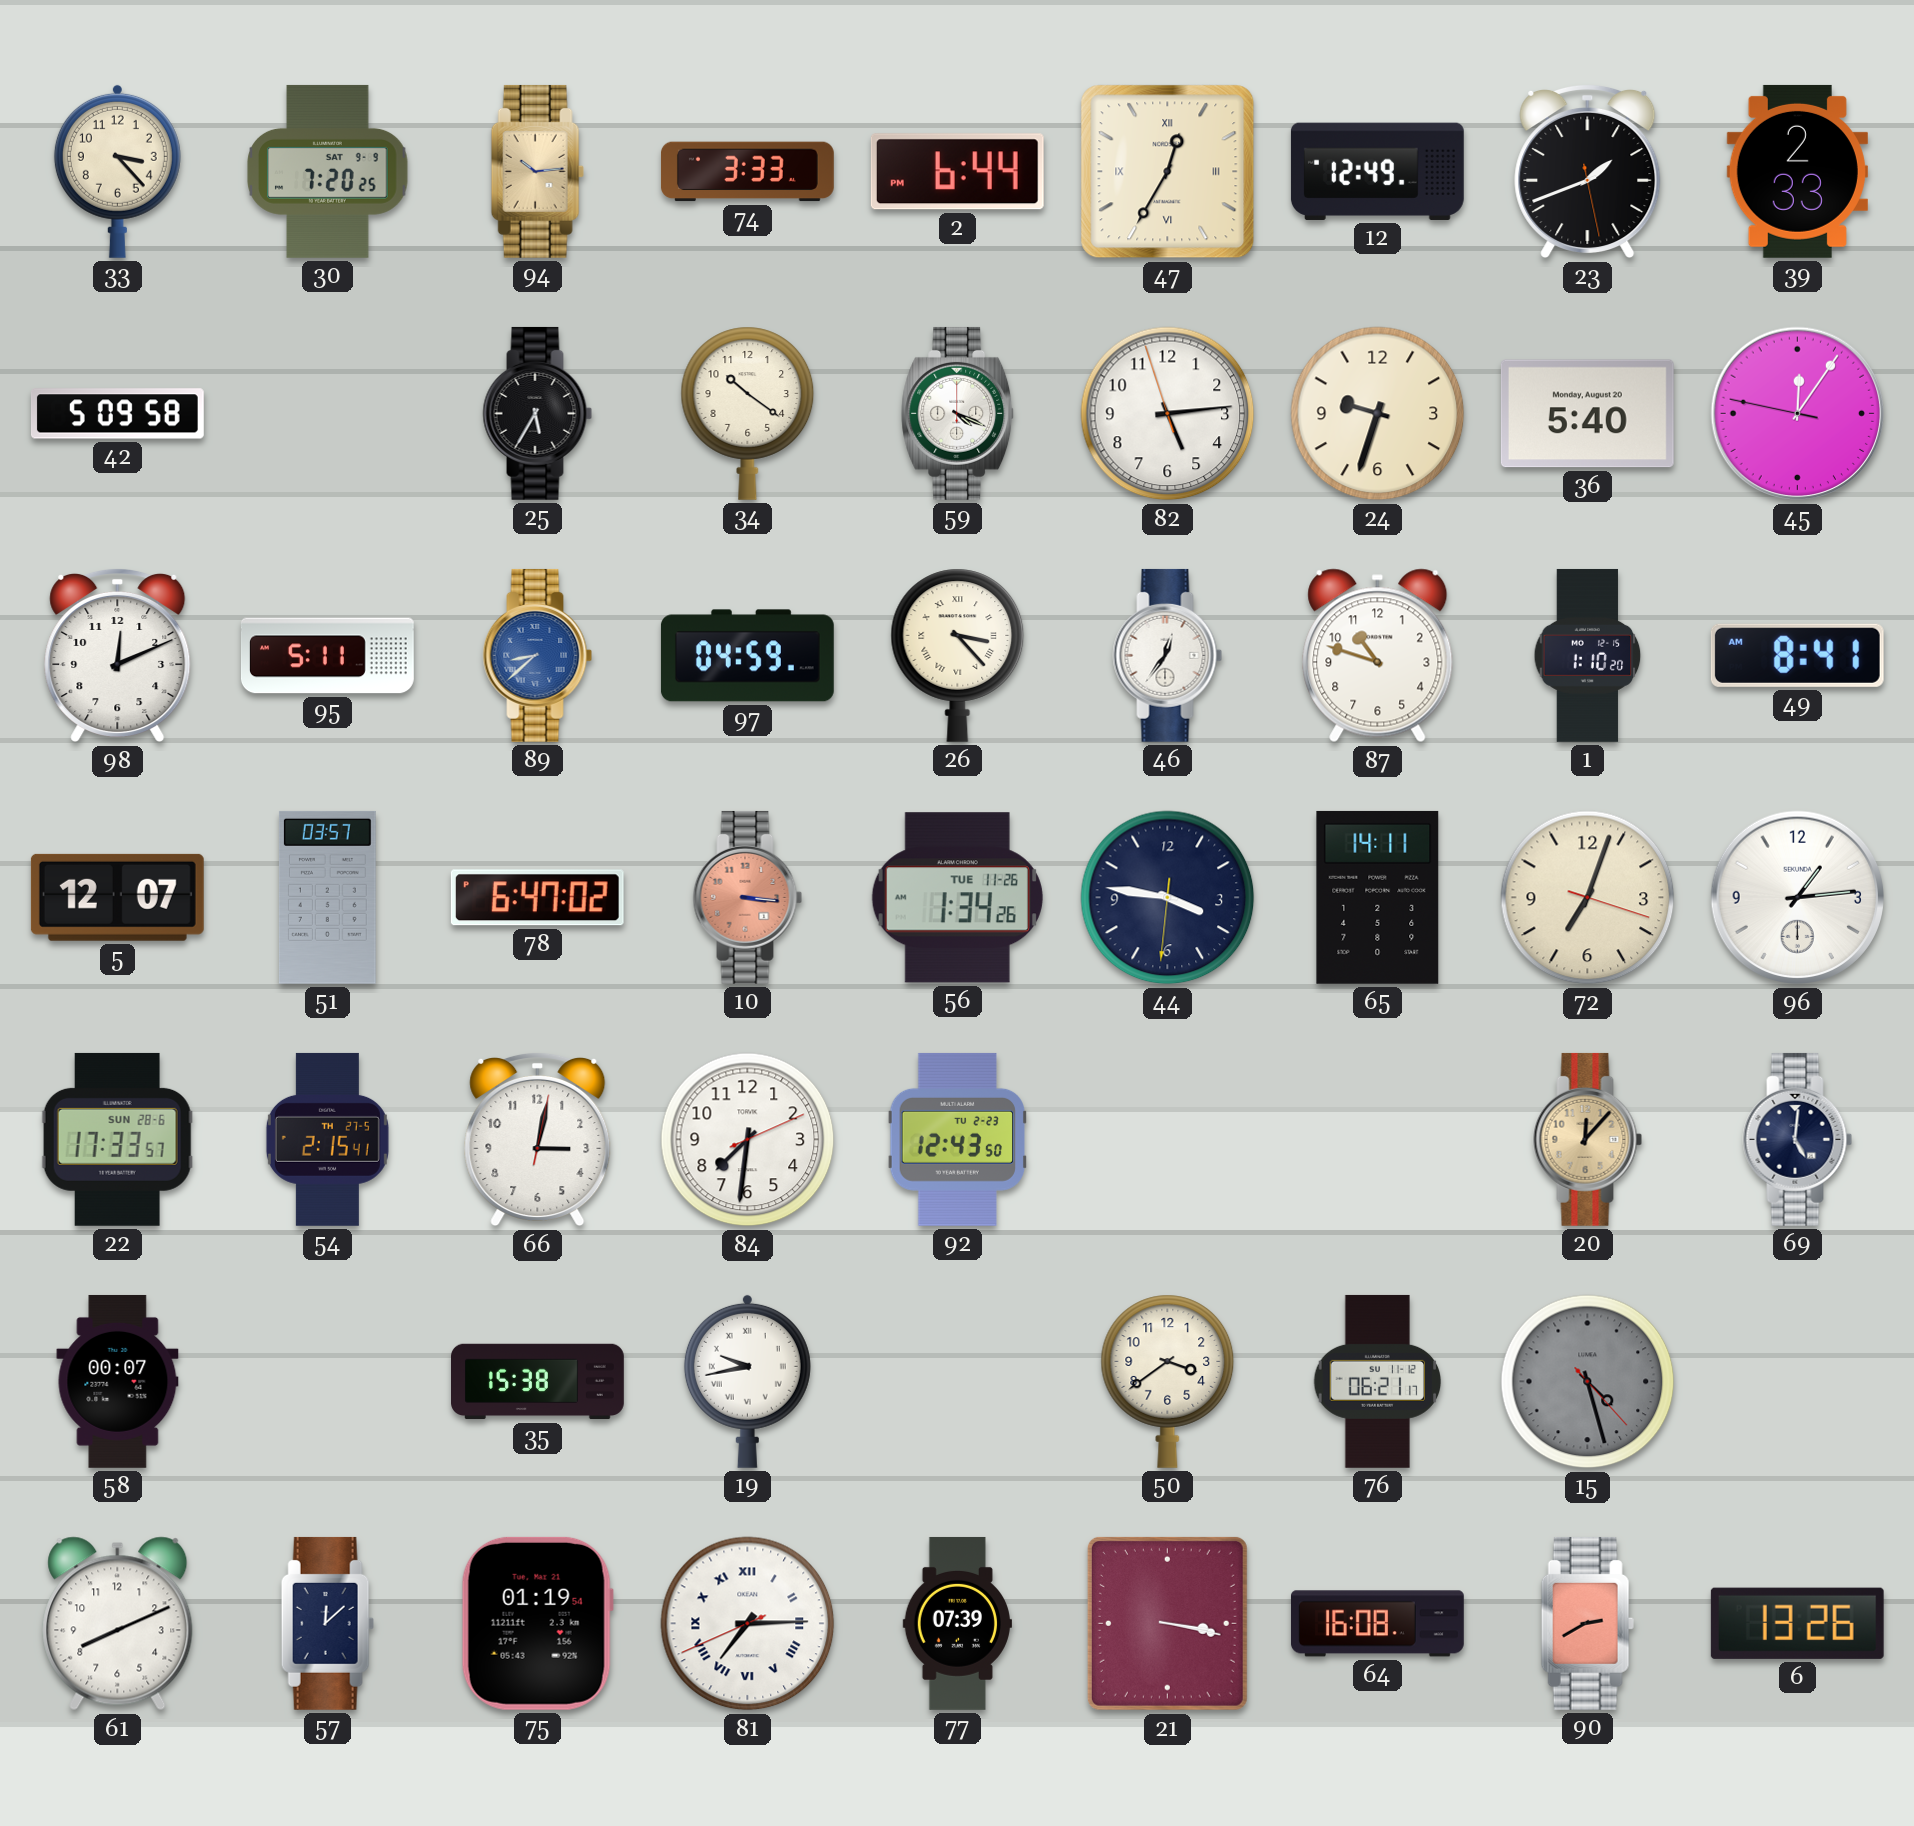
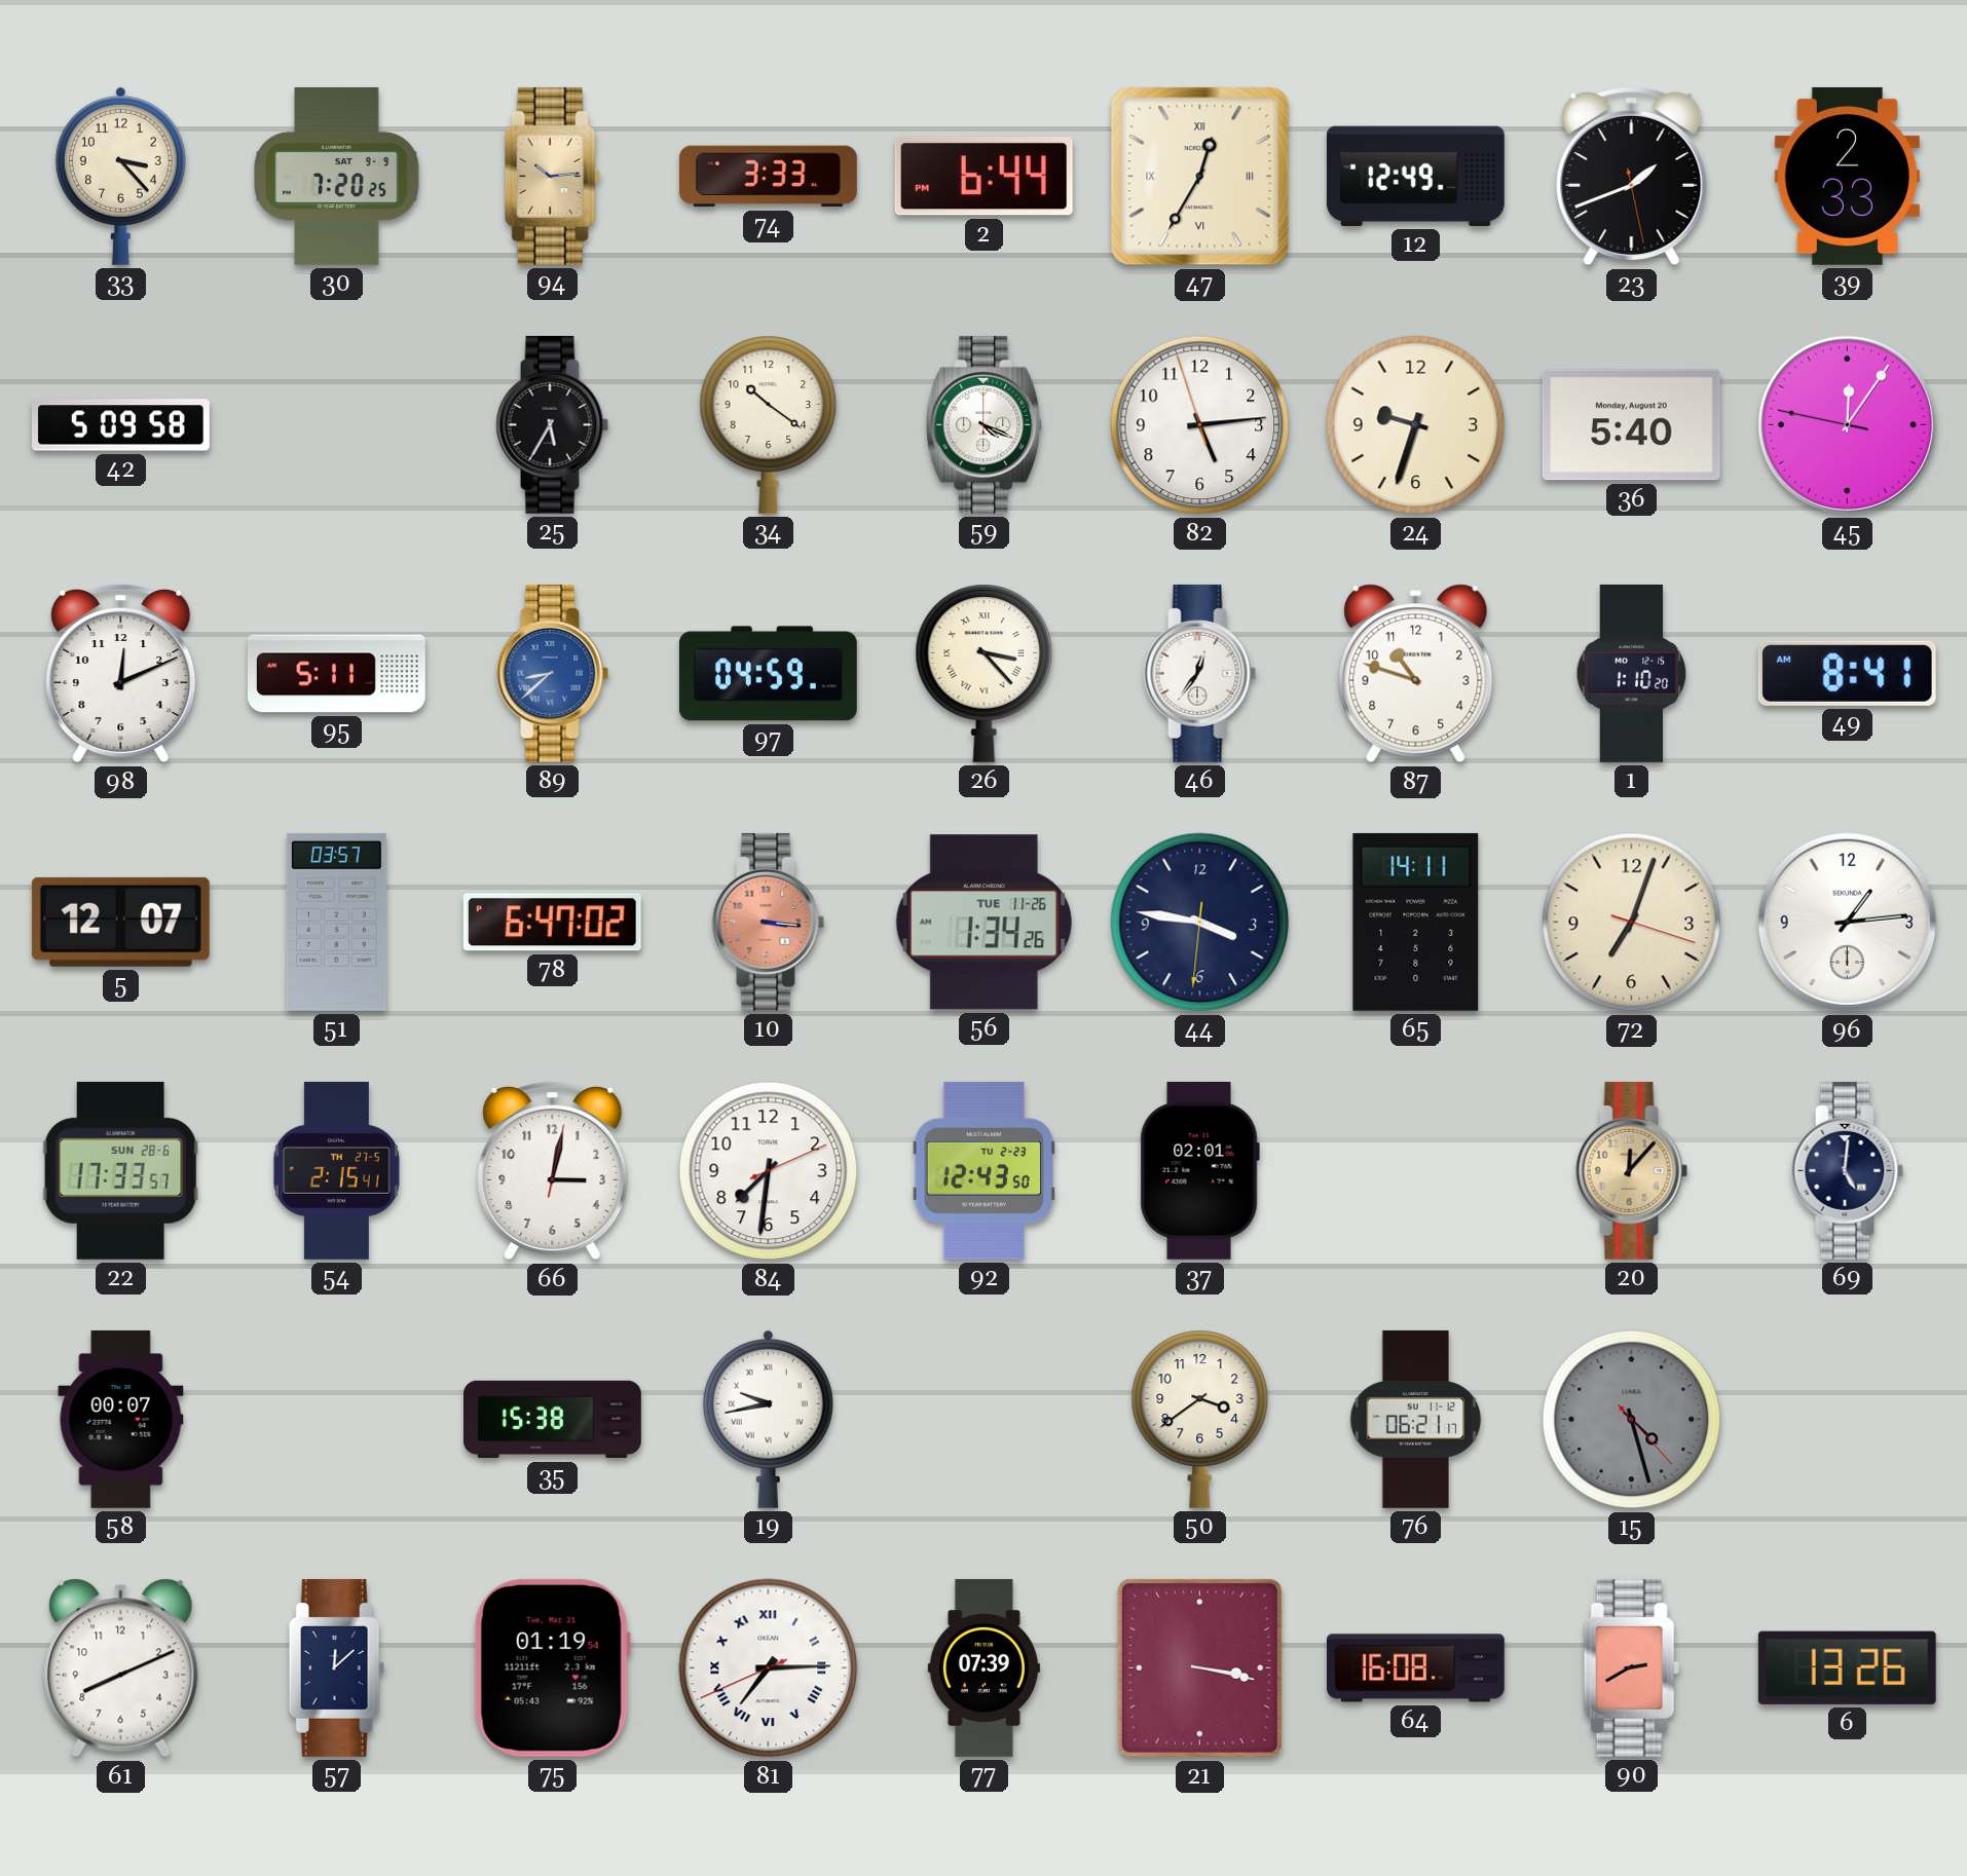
37: none -> 02:01
